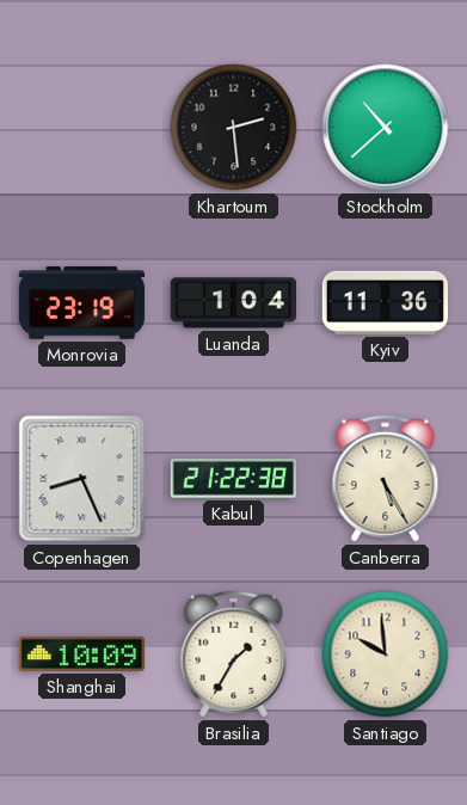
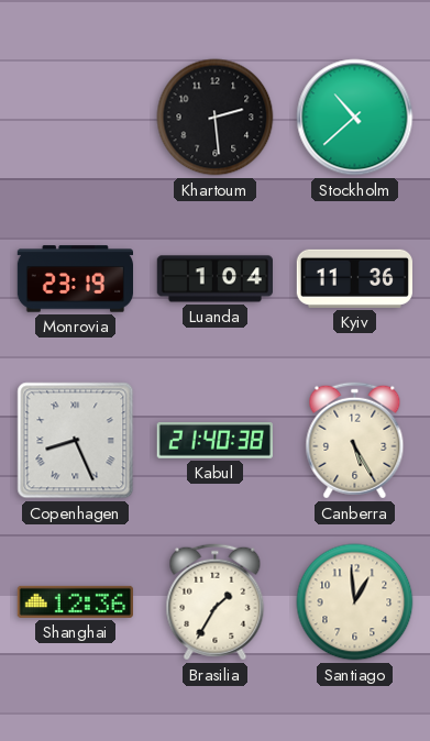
Kabul: 21:22 -> 21:40
Shanghai: 10:09 -> 12:36
Santiago: 9:59 -> 12:59
